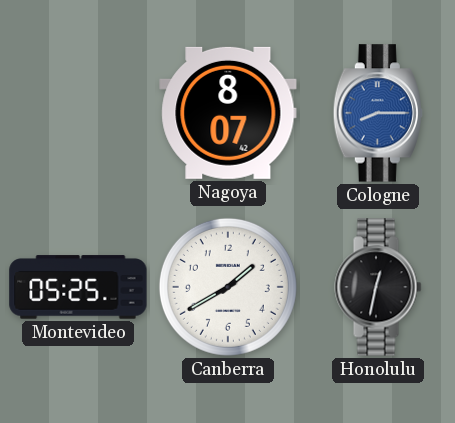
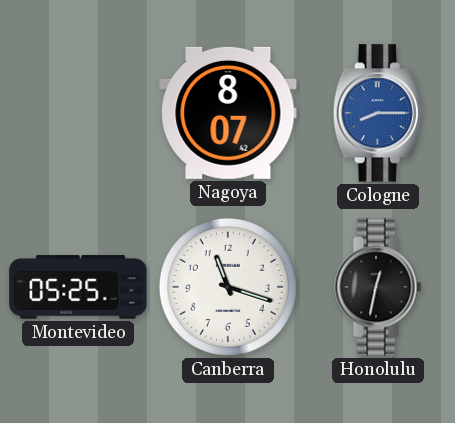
Canberra: 1:40 -> 11:18
